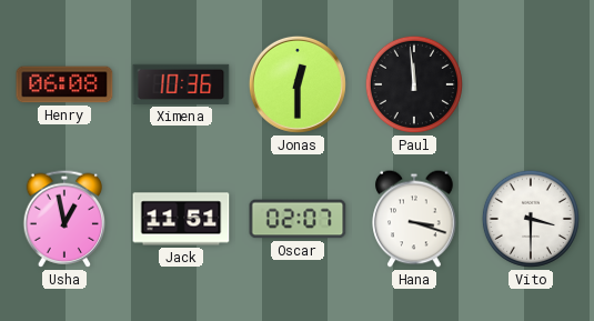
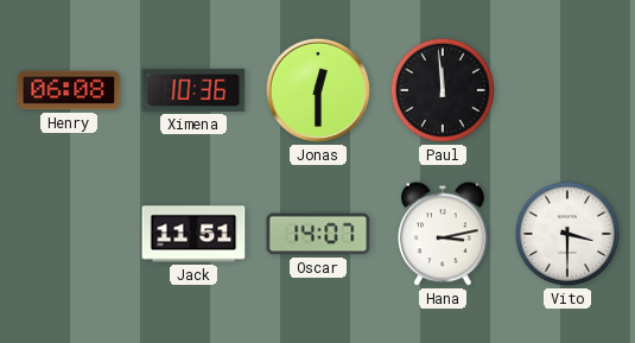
Usha: 12:58 -> none
Oscar: 02:07 -> 14:07
Hana: 3:18 -> 3:13
